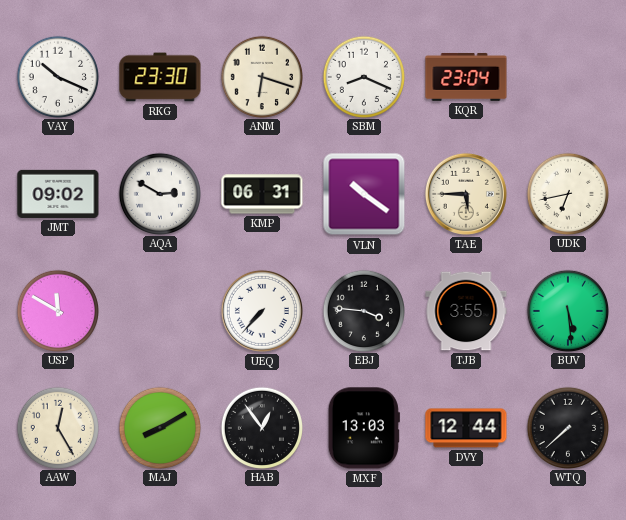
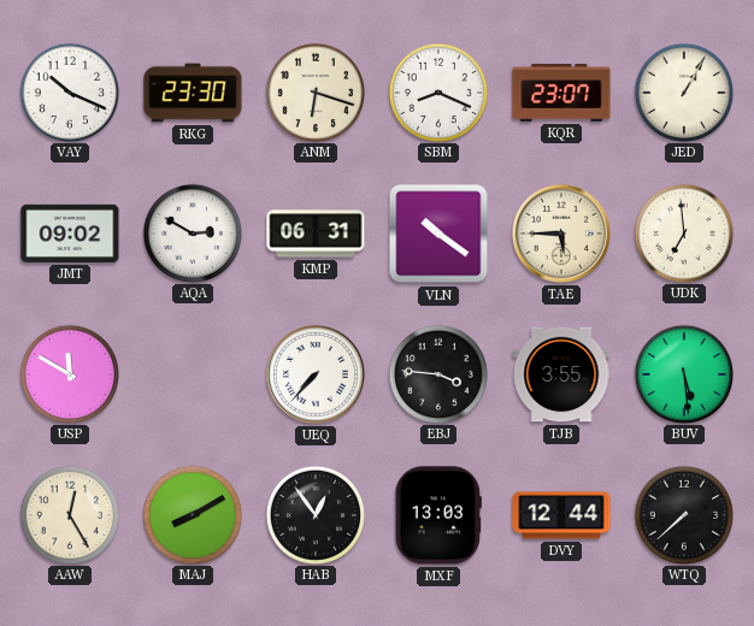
KQR: 23:04 -> 23:07
JED: none -> 1:05
UDK: 6:43 -> 6:59
